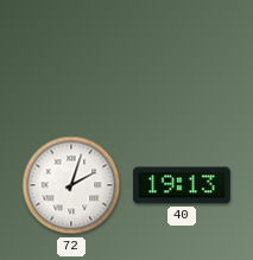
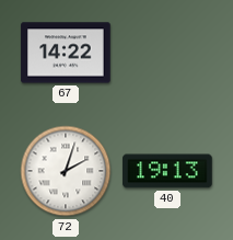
67: none -> 14:22
